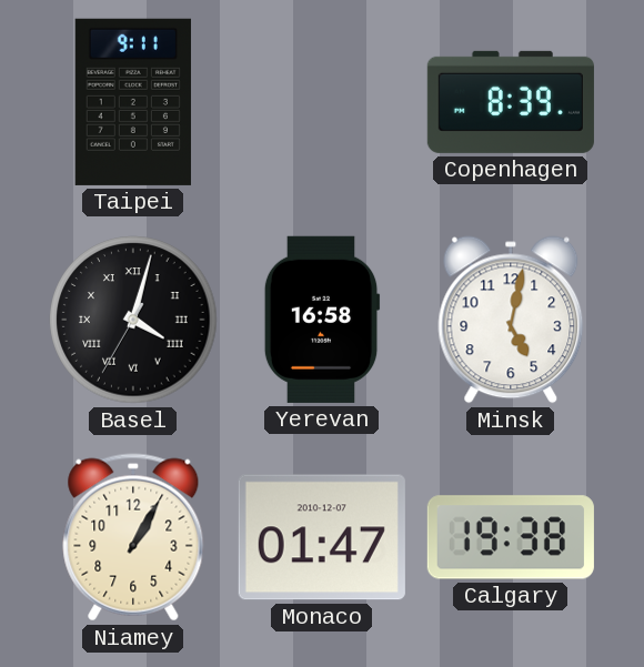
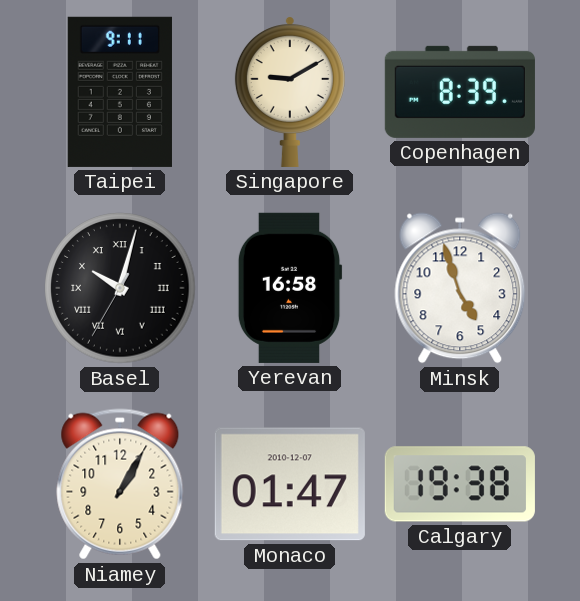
Singapore: none -> 9:10
Basel: 4:02 -> 10:02
Minsk: 5:02 -> 4:57
